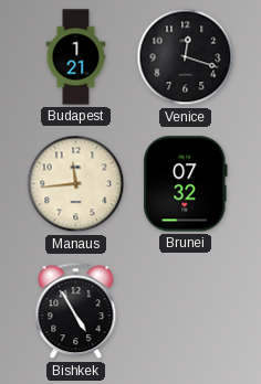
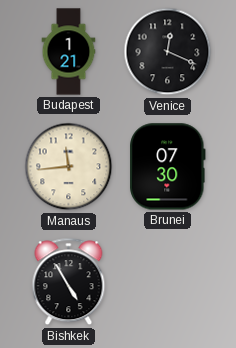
Venice: 12:18 -> 12:19
Brunei: 07:32 -> 07:30
